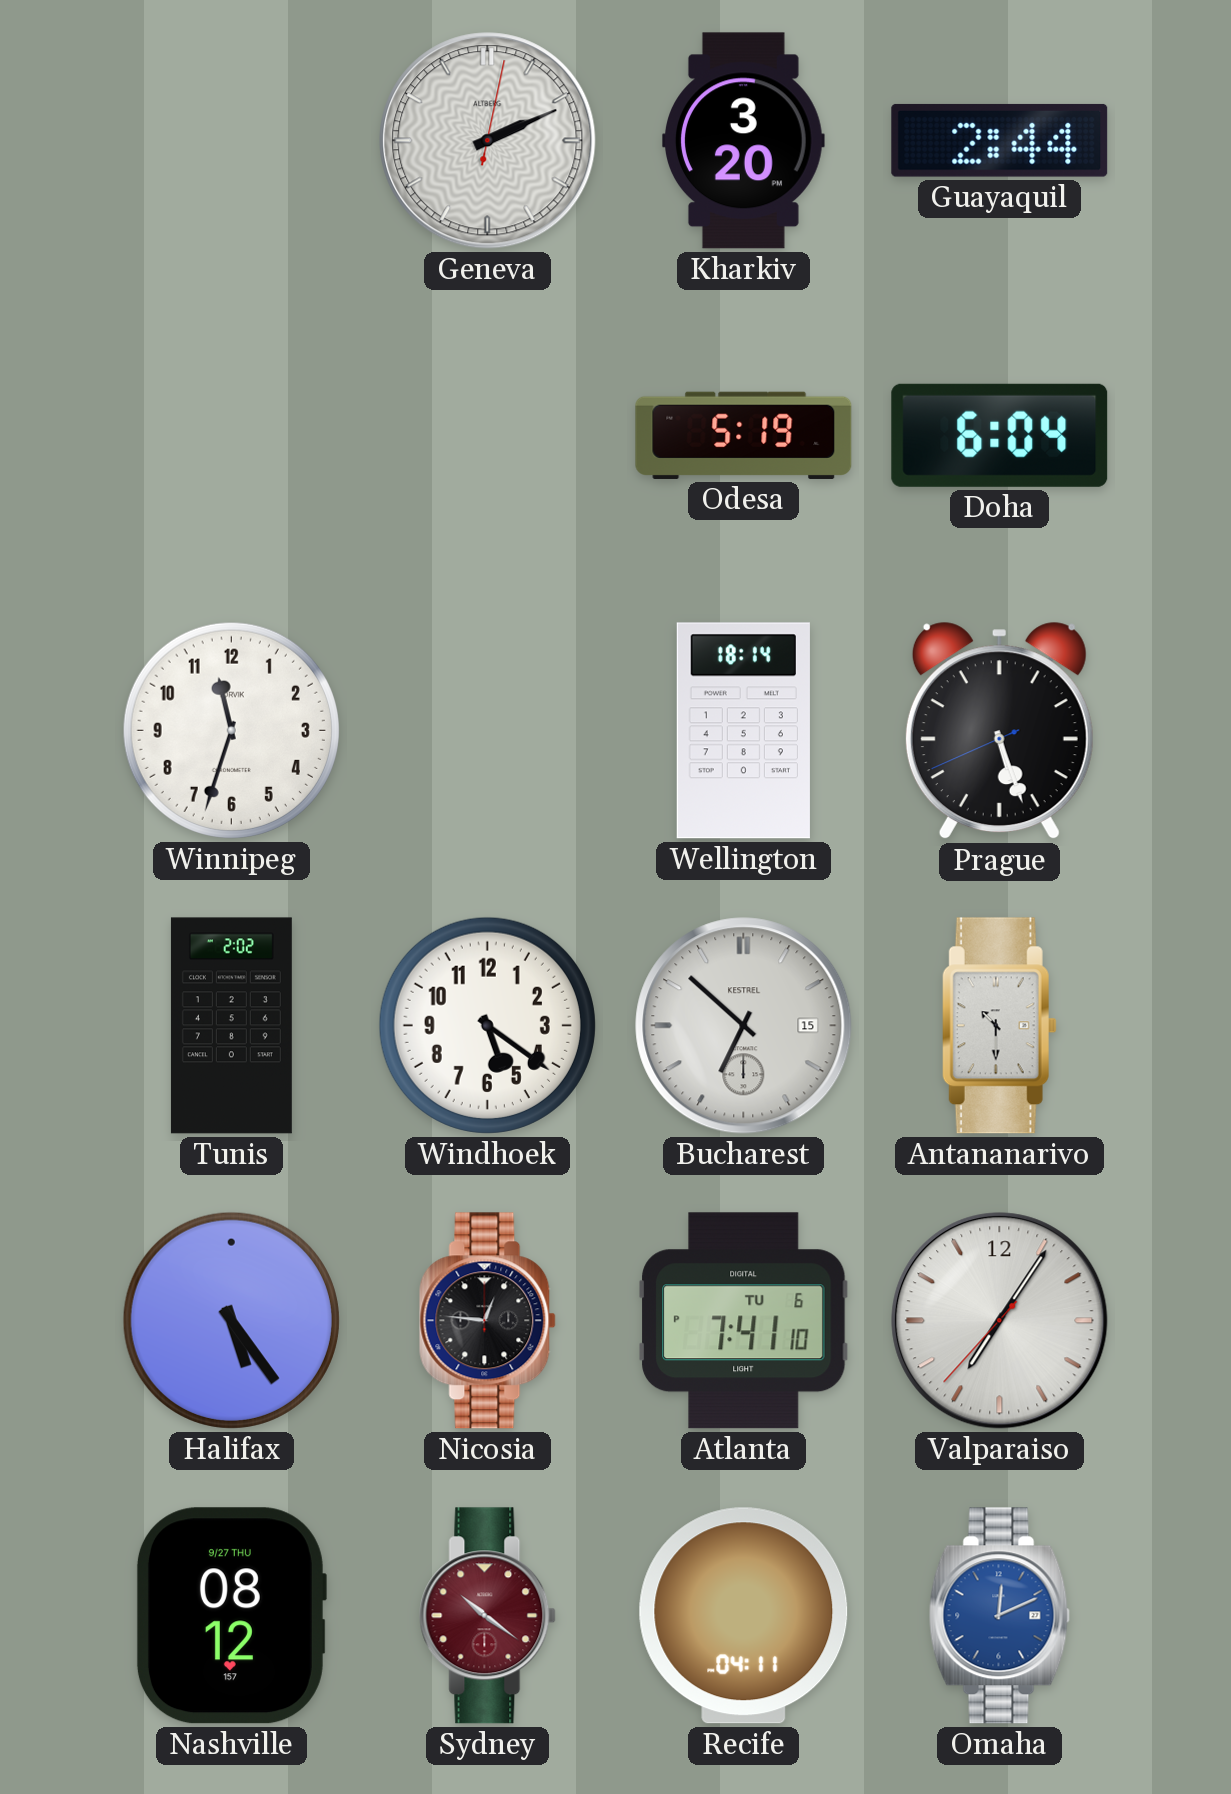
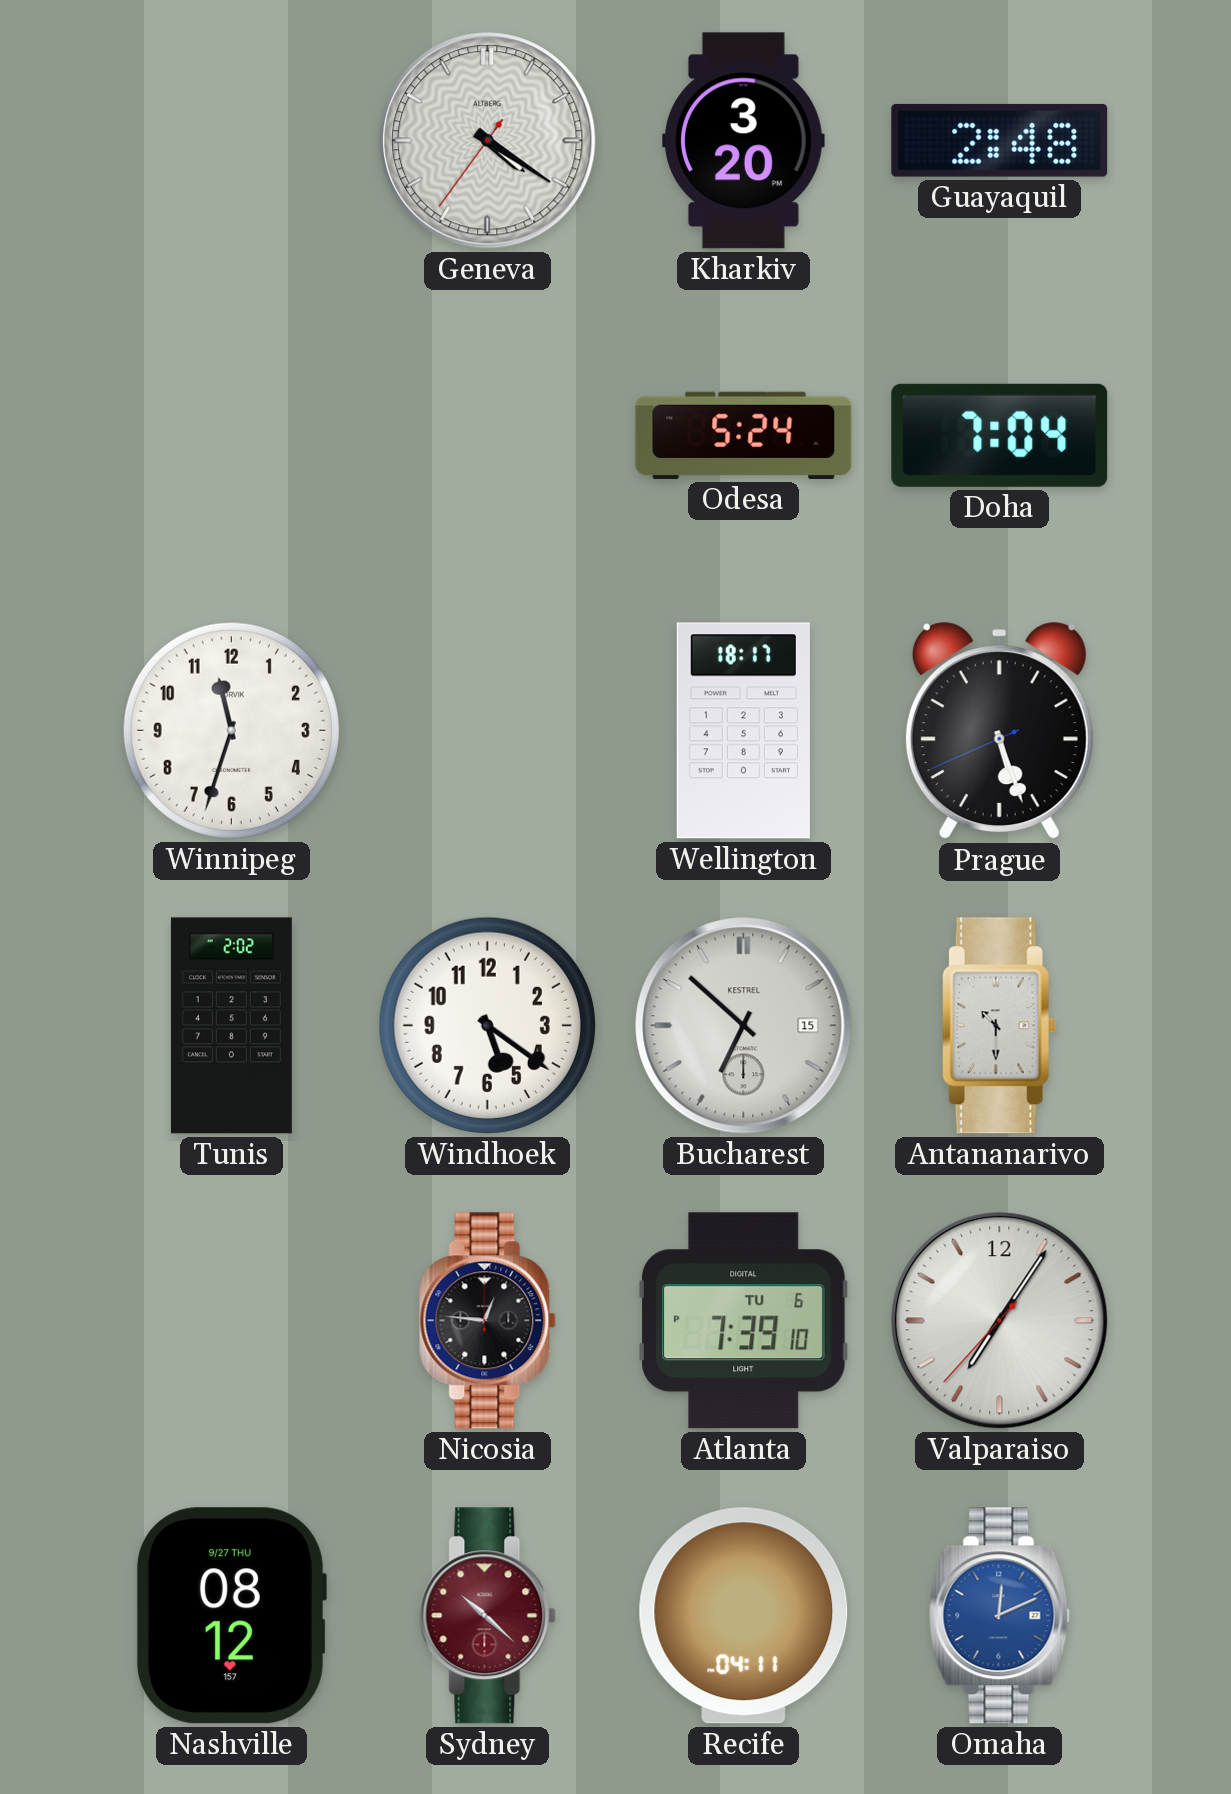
Geneva: 2:11 -> 4:20
Guayaquil: 2:44 -> 2:48
Odesa: 5:19 -> 5:24
Doha: 6:04 -> 7:04
Wellington: 18:14 -> 18:17
Halifax: 5:24 -> none
Atlanta: 7:41 -> 7:39
Sydney: 10:21 -> 10:22
